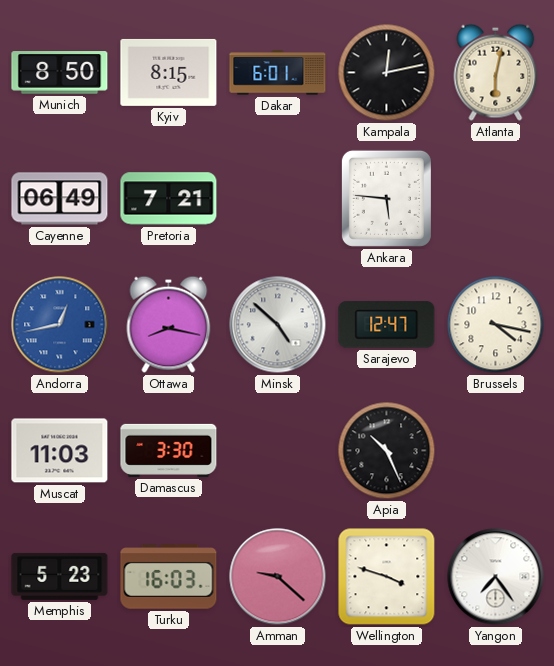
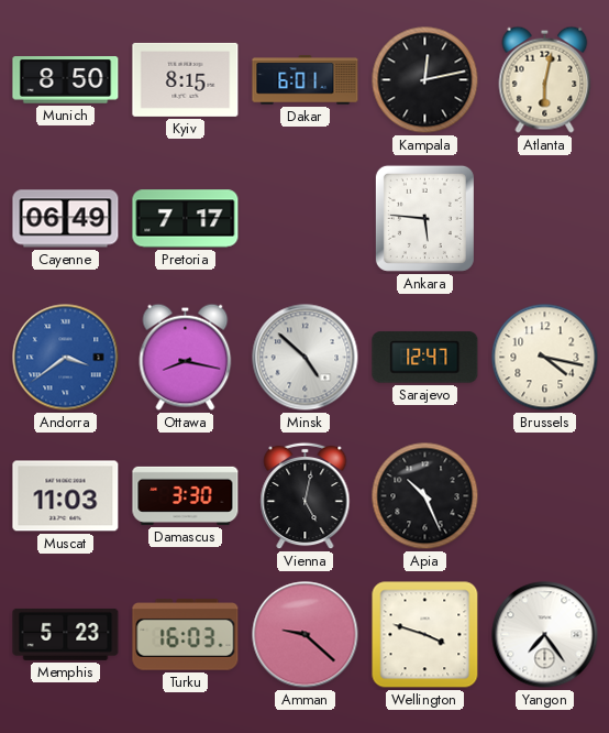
Pretoria: 7:21 -> 7:17
Andorra: 12:43 -> 3:39
Vienna: none -> 5:02
